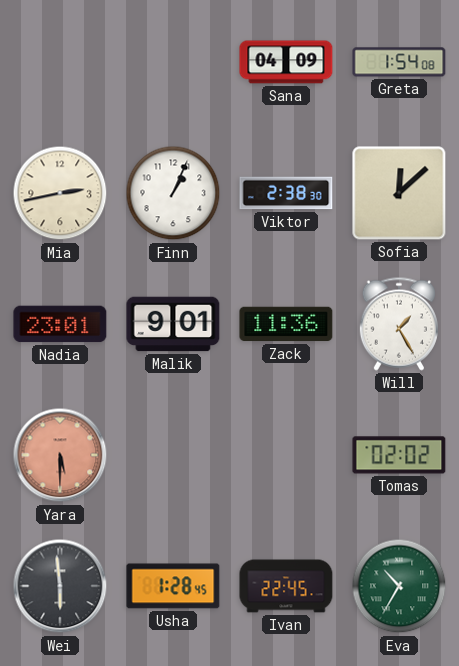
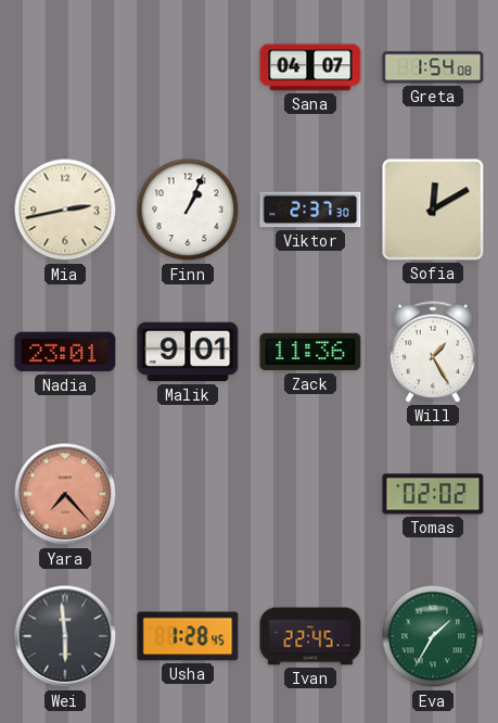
Sana: 04:09 -> 04:07
Viktor: 2:38 -> 2:37
Sofia: 12:08 -> 12:10
Yara: 5:30 -> 7:23
Eva: 10:35 -> 1:35
